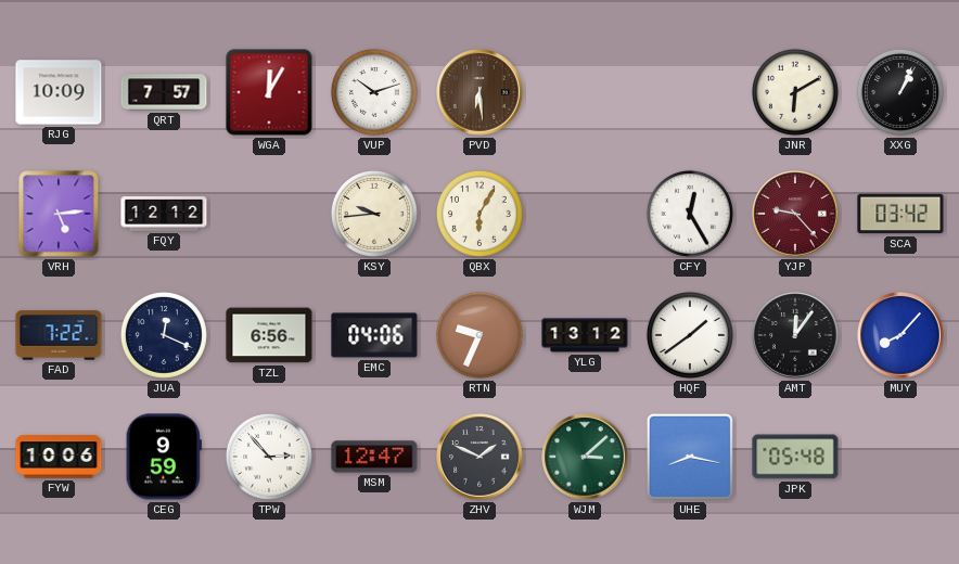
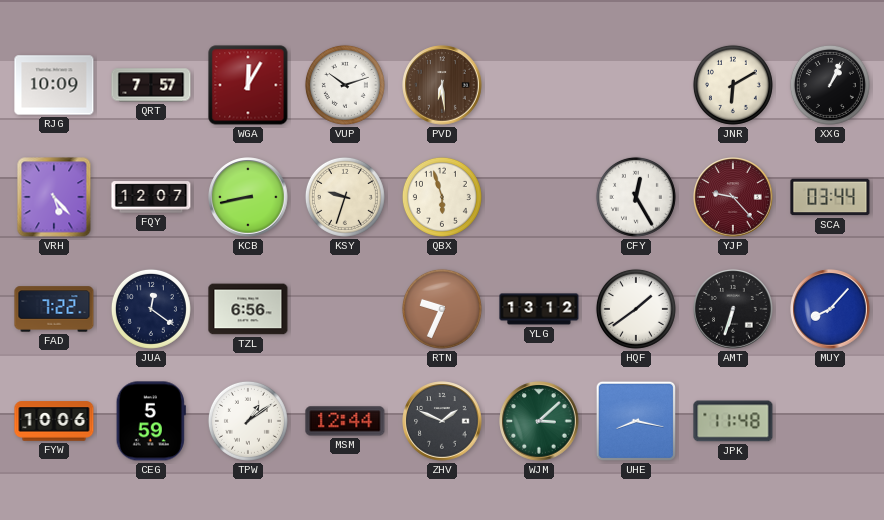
VRH: 5:14 -> 5:23
FQY: 12:12 -> 12:07
KCB: none -> 8:43
KSY: 9:44 -> 9:33
QBX: 6:05 -> 5:57
SCA: 03:42 -> 03:44
JUA: 12:19 -> 12:21
EMC: 04:06 -> none
AMT: 12:06 -> 6:33
CEG: 9:59 -> 5:59
TPW: 2:53 -> 1:09
MSM: 12:47 -> 12:44
JPK: 05:48 -> 11:48
